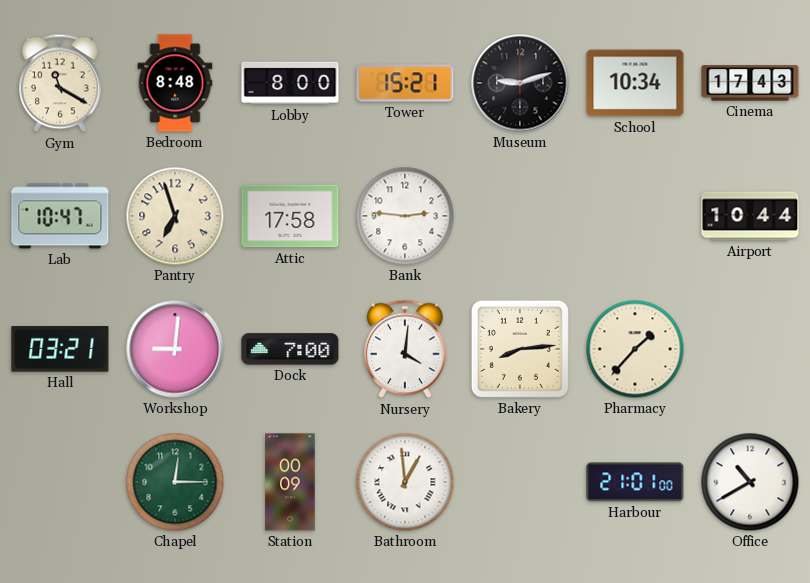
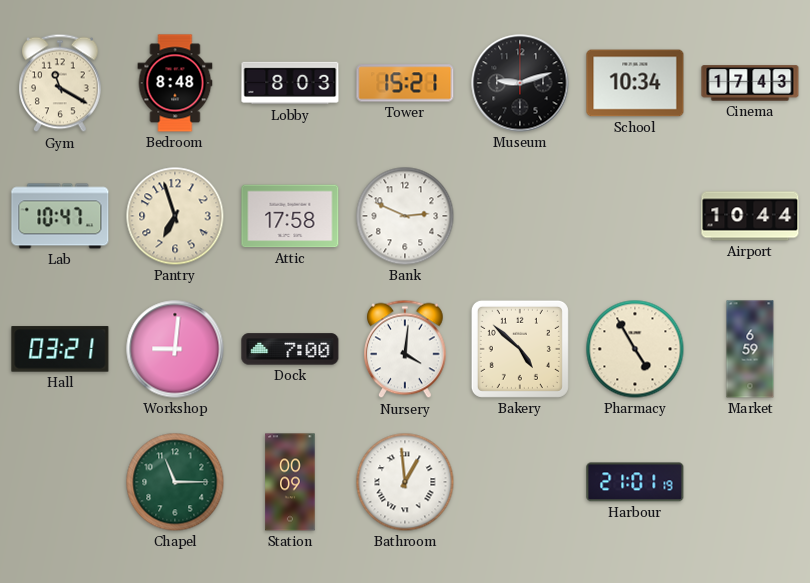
Lobby: 8:00 -> 8:03
Bank: 2:46 -> 2:49
Bakery: 8:14 -> 4:52
Pharmacy: 1:37 -> 4:55
Market: none -> 6:59
Chapel: 12:15 -> 11:15
Harbour: 21:01:00 -> 21:01:19
Office: 10:40 -> none
